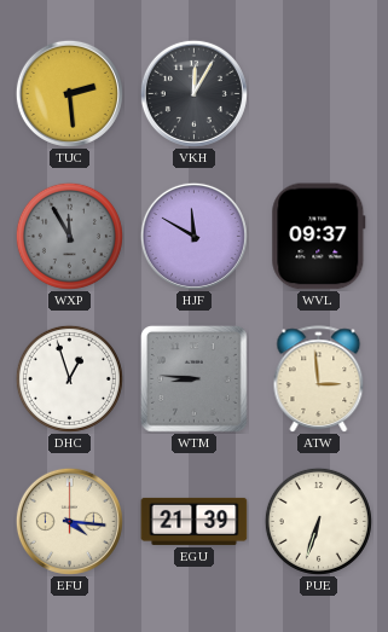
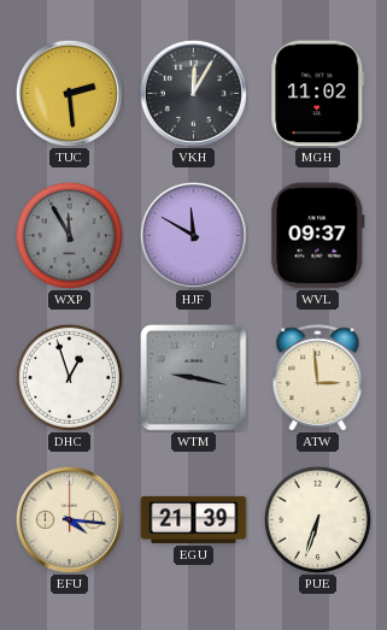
MGH: none -> 11:02
WTM: 8:46 -> 9:17
